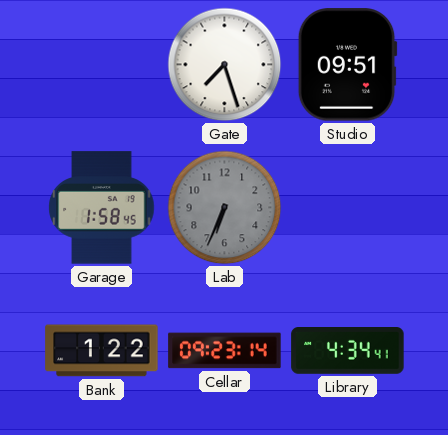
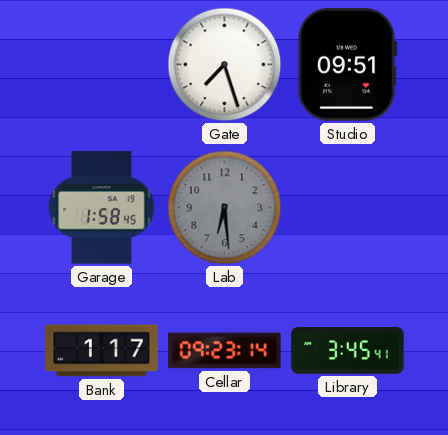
Lab: 6:34 -> 6:29
Bank: 1:22 -> 1:17
Library: 4:34 -> 3:45
